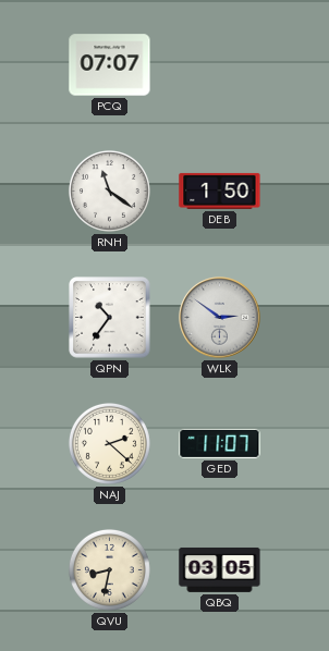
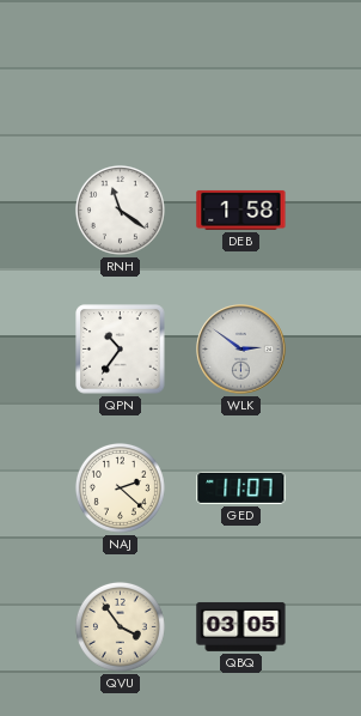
PCQ: 07:07 -> none
DEB: 1:50 -> 1:58
QVU: 8:32 -> 3:54
